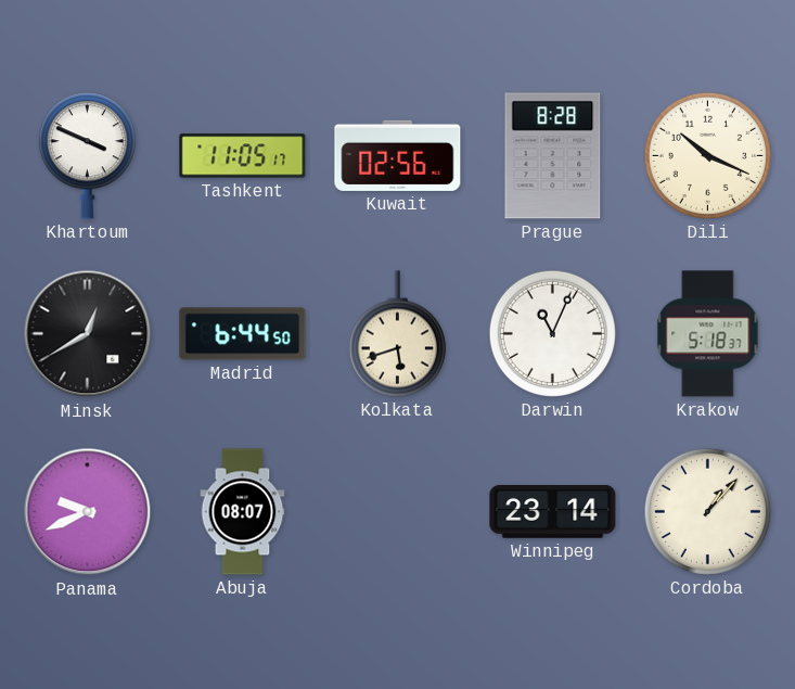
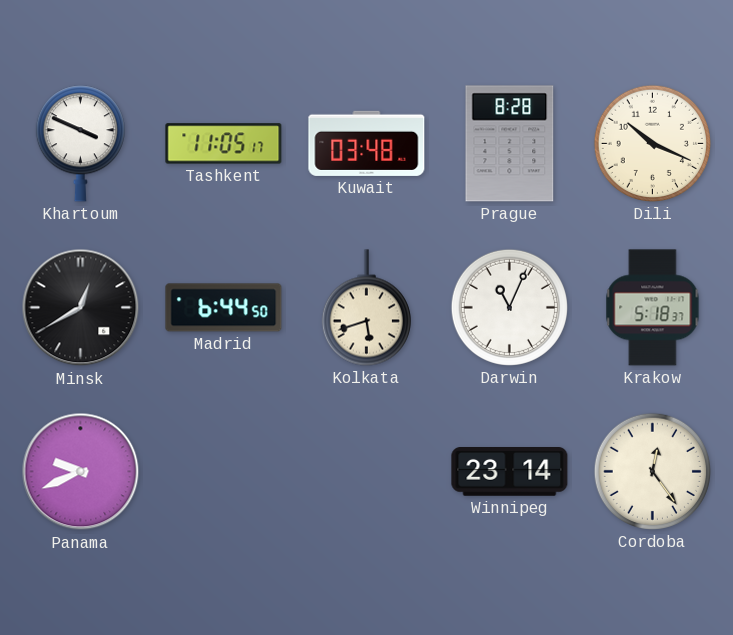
Kuwait: 02:56 -> 03:48
Abuja: 08:07 -> none
Cordoba: 1:07 -> 12:24
